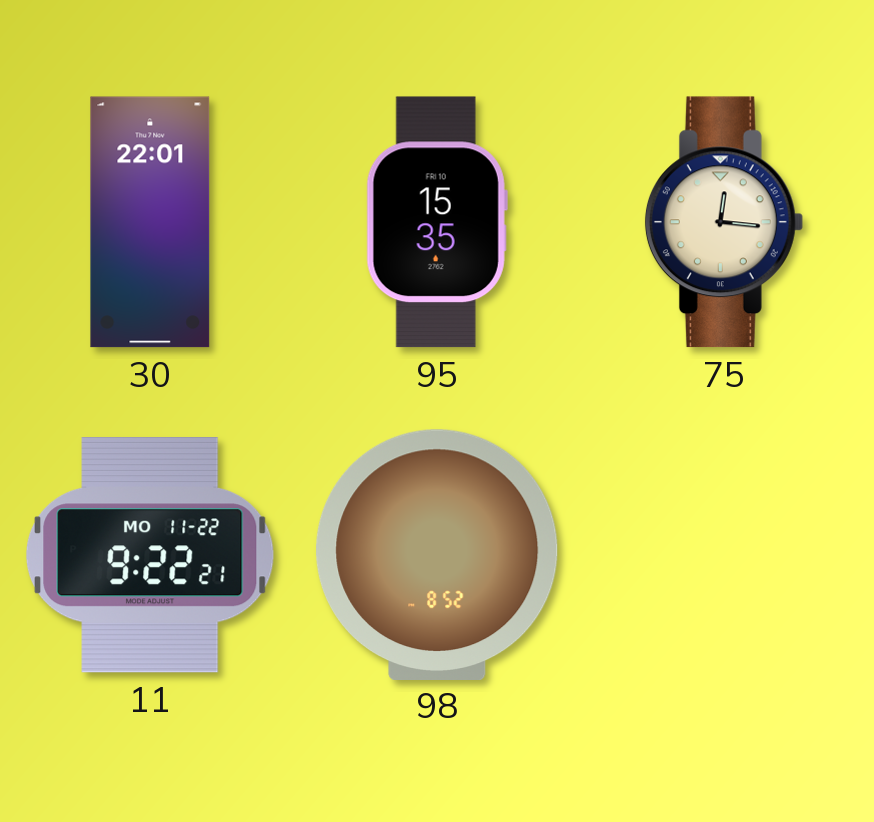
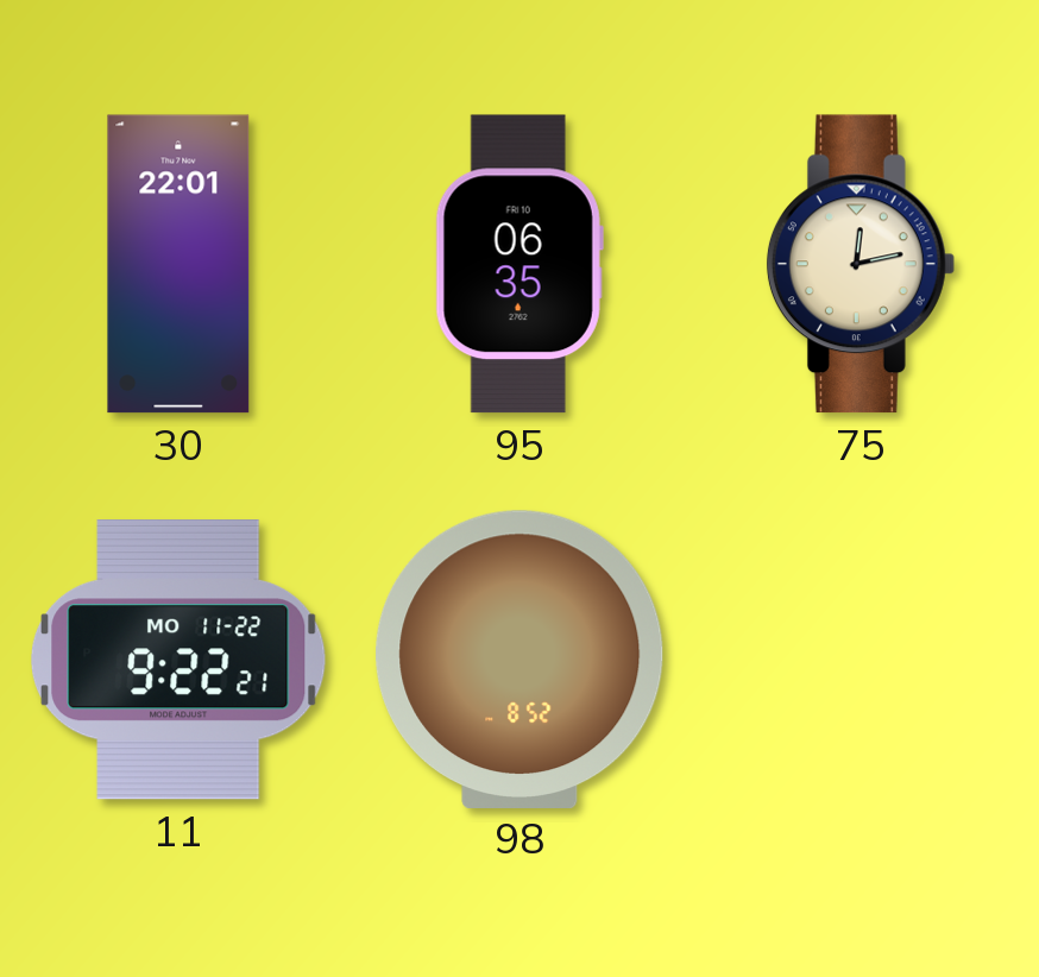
95: 15:35 -> 06:35
75: 12:16 -> 12:13
